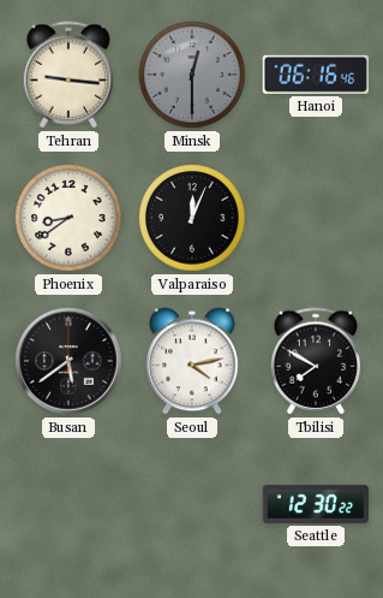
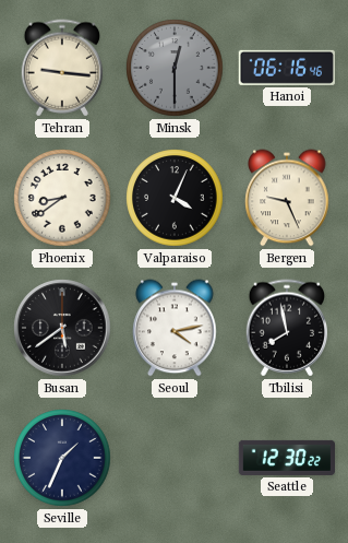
Valparaiso: 12:04 -> 4:04
Bergen: none -> 9:26
Tbilisi: 7:50 -> 7:58
Seville: none -> 1:34
